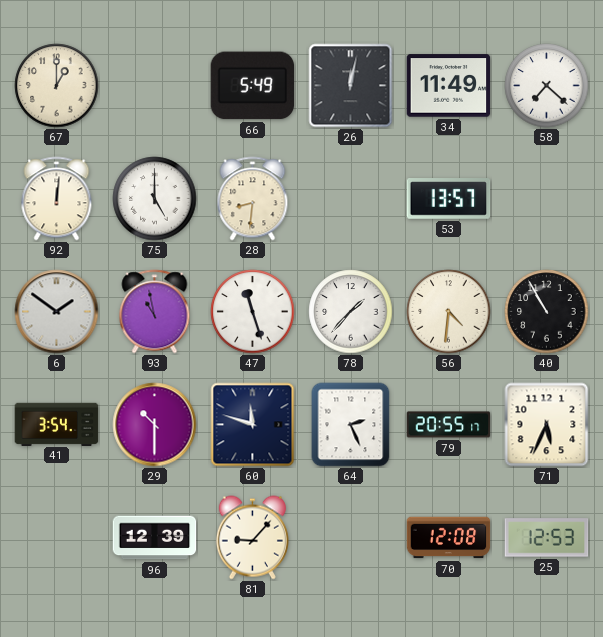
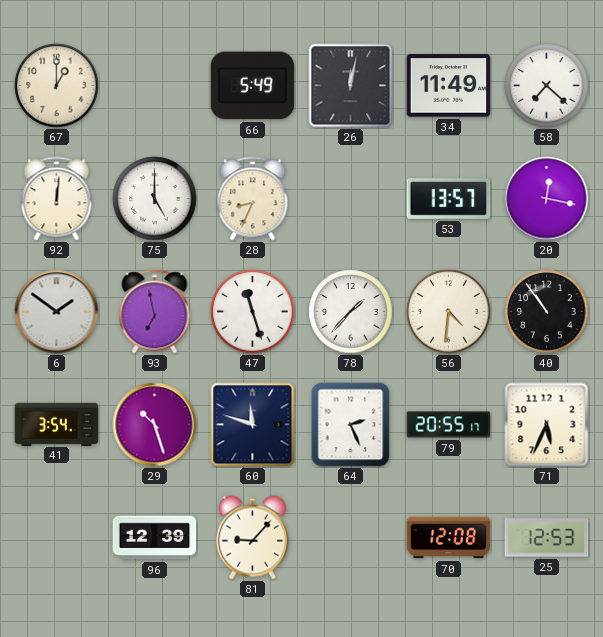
28: 8:31 -> 8:34
20: none -> 12:17
93: 10:58 -> 6:58
40: 10:55 -> 10:54
29: 10:30 -> 10:27
